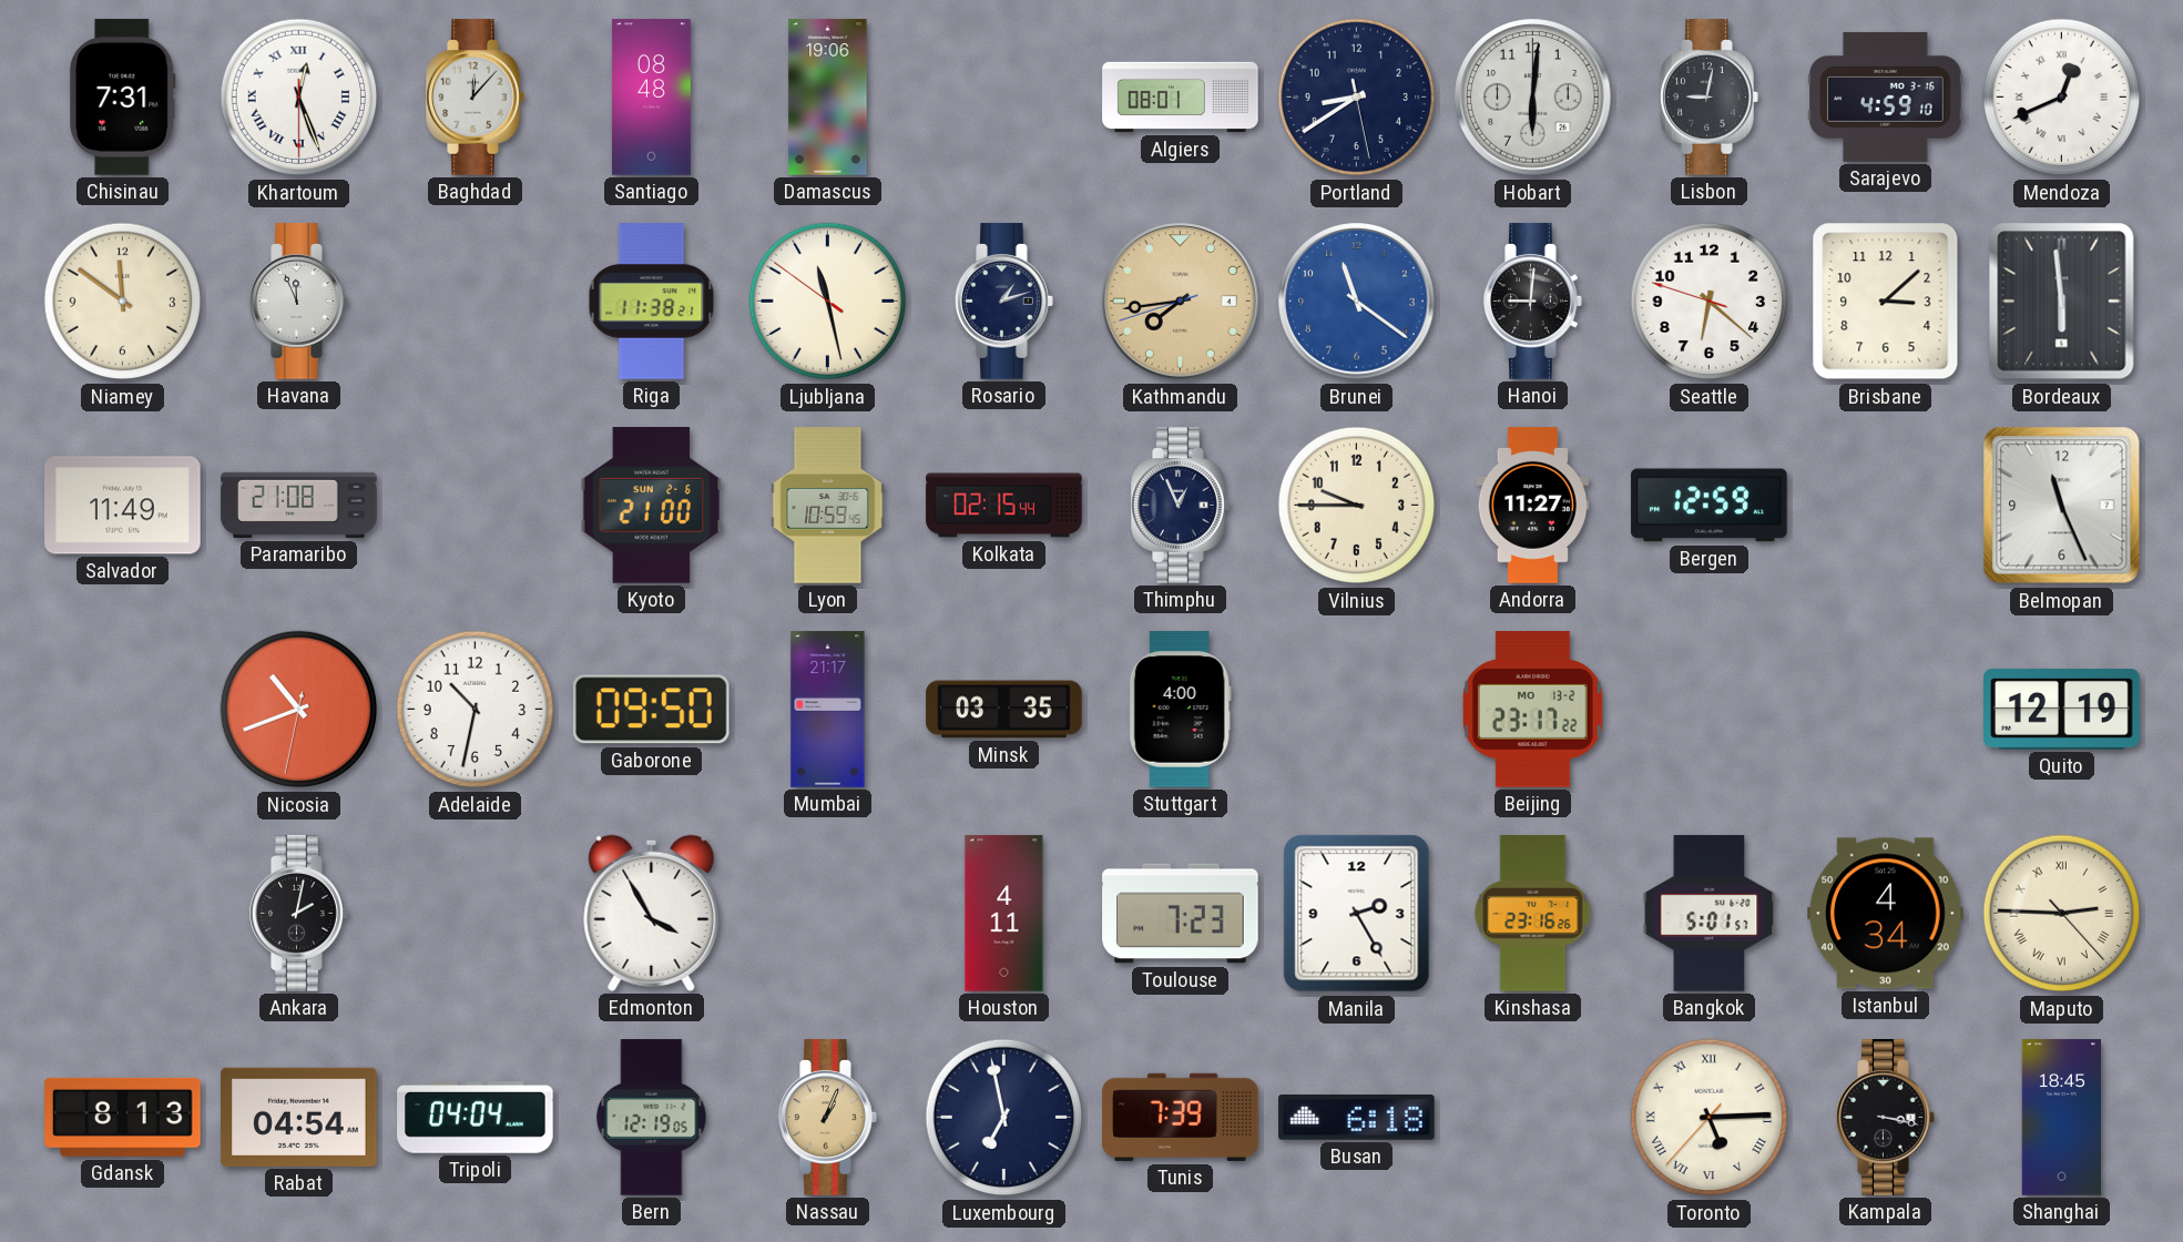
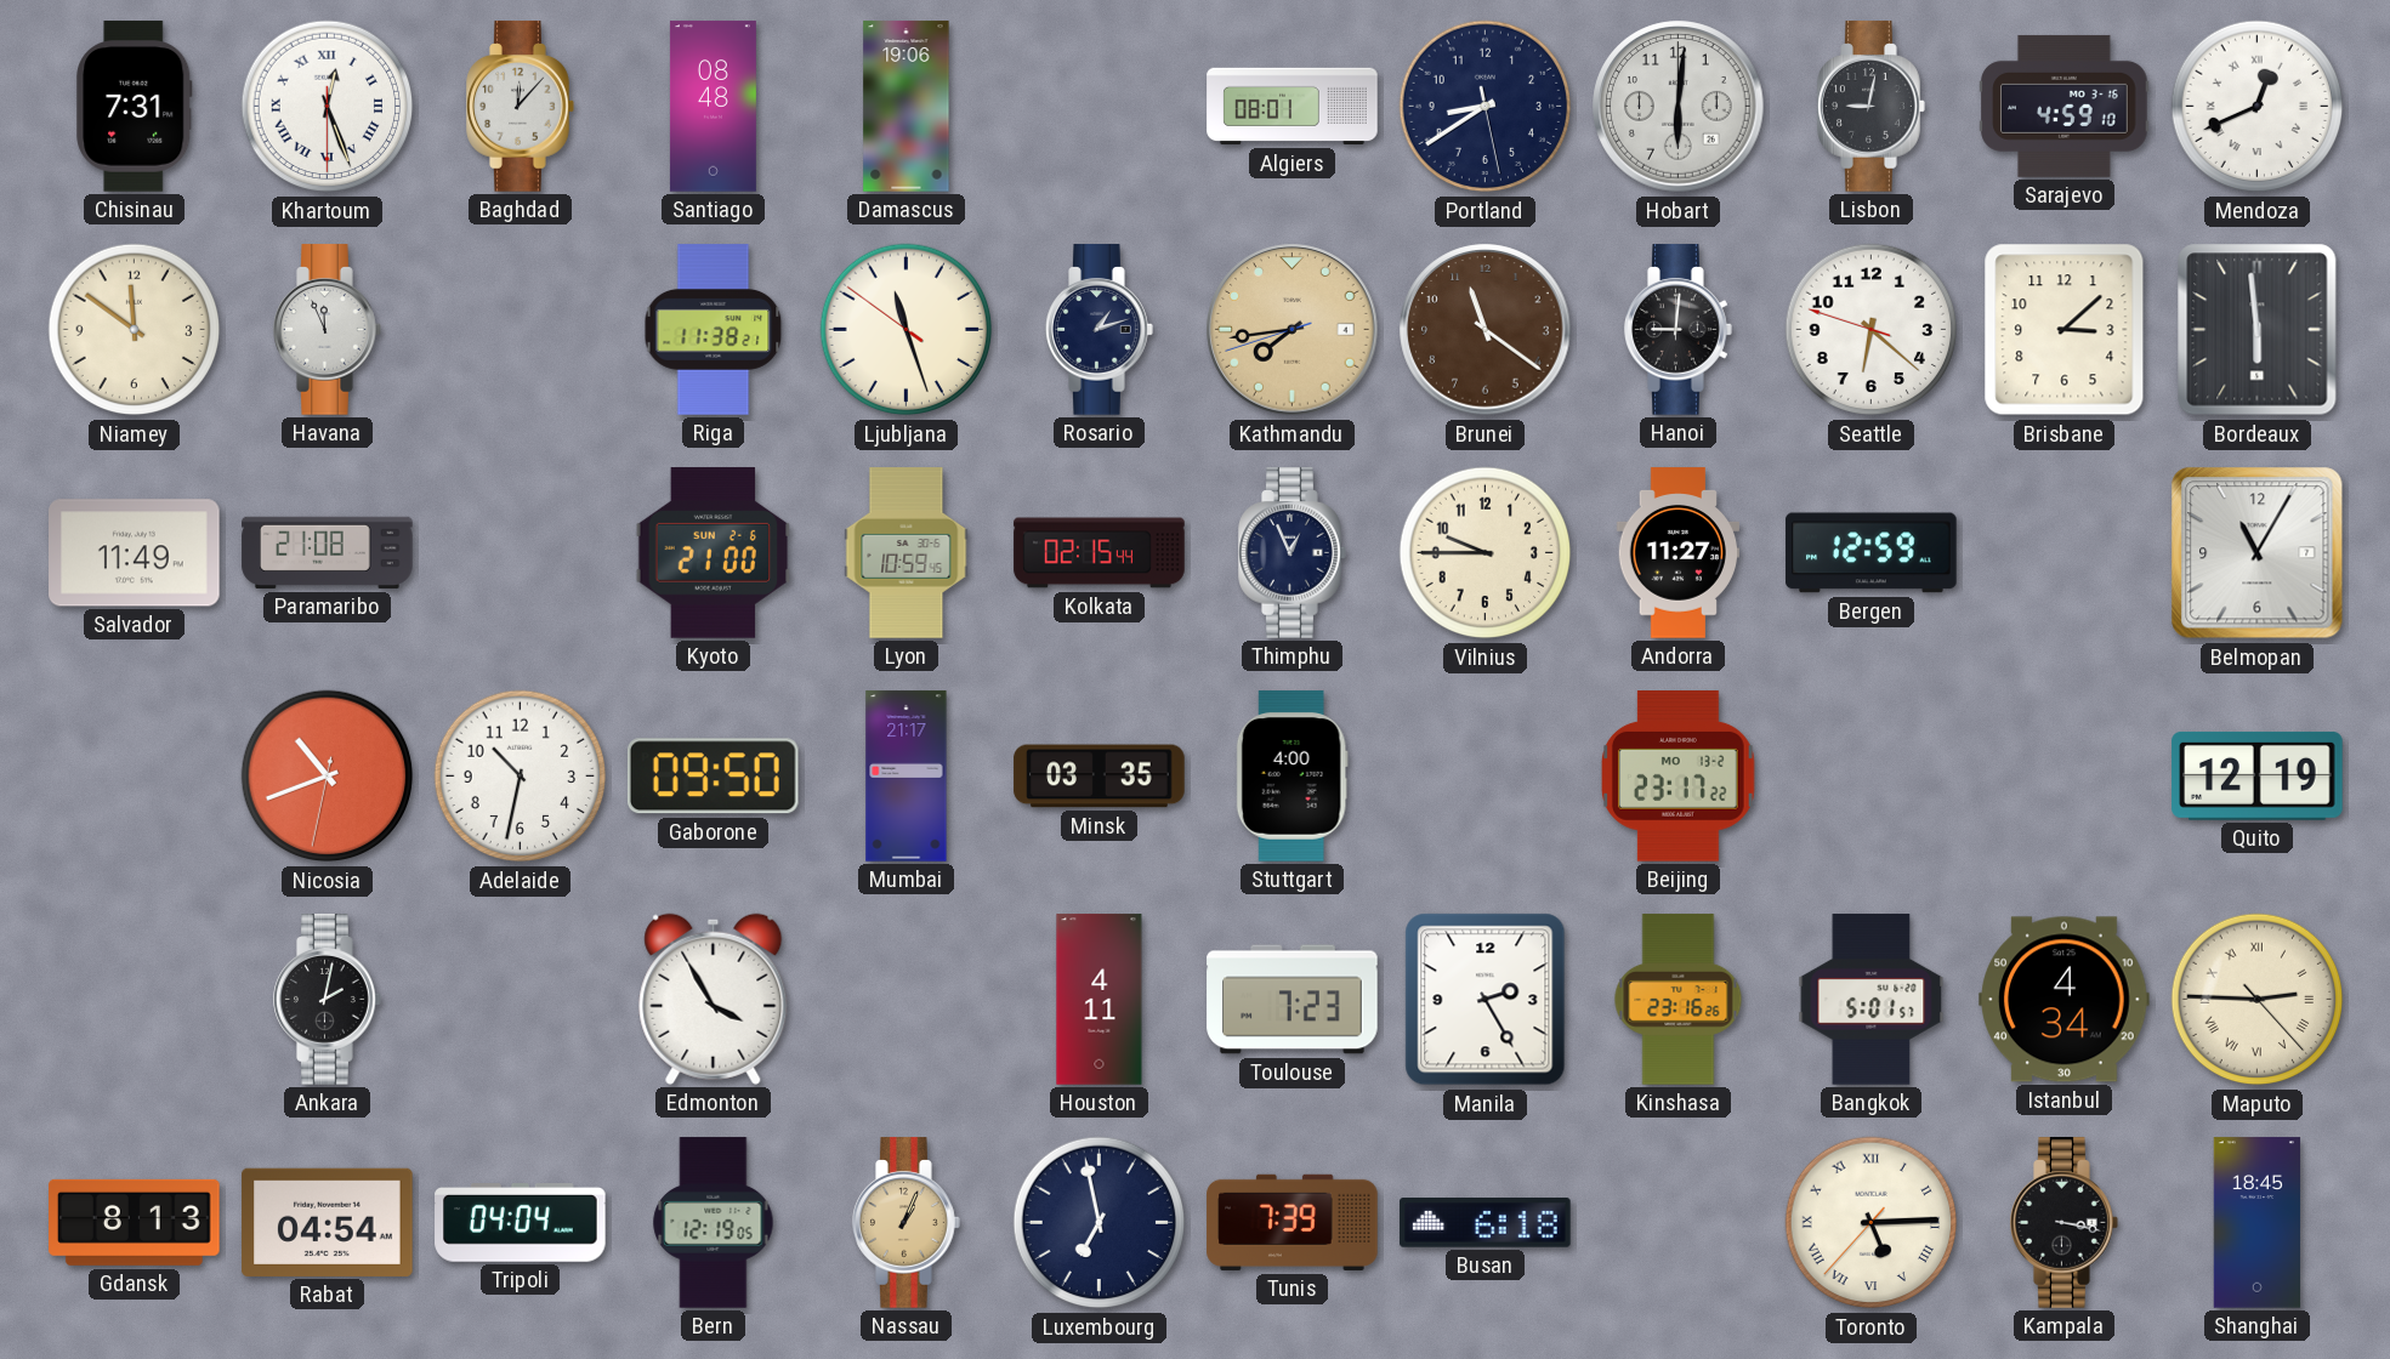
Ljubljana: 11:27 -> 11:26
Brunei dial: blue -> brown
Belmopan: 11:26 -> 11:05
